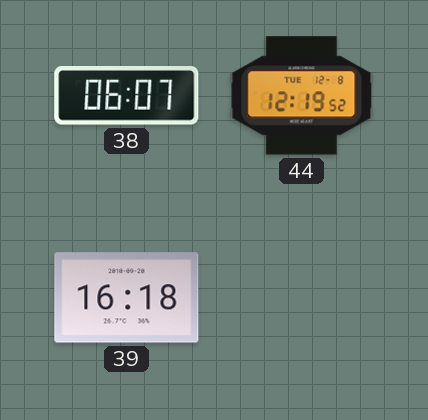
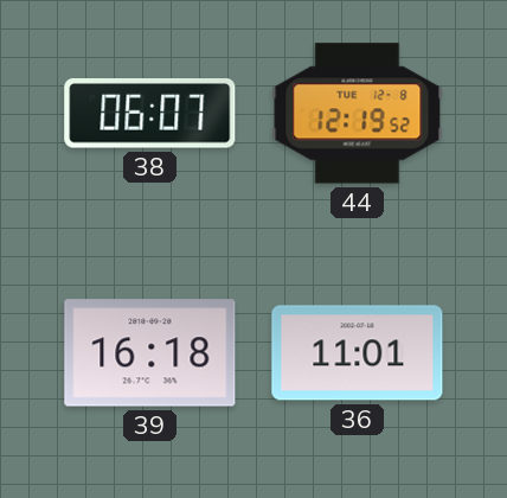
36: none -> 11:01
